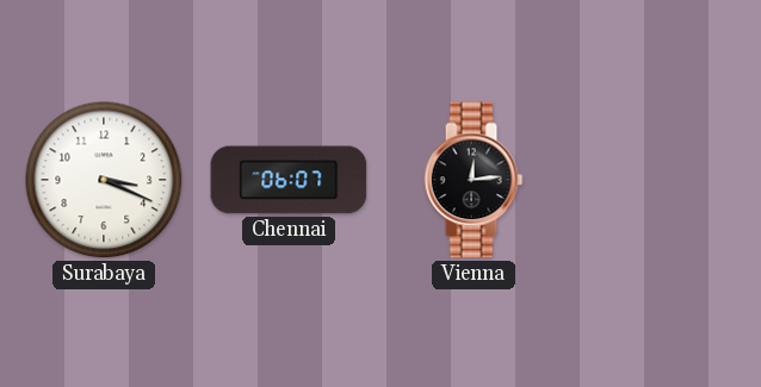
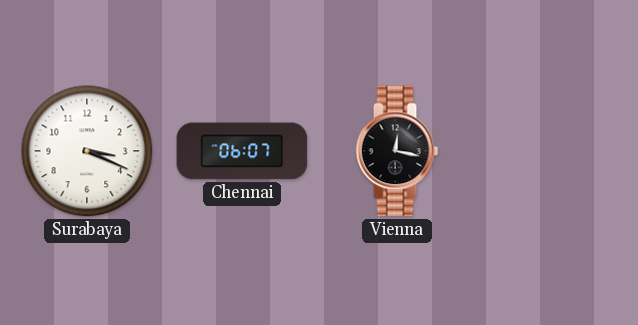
Vienna: 12:14 -> 12:17
